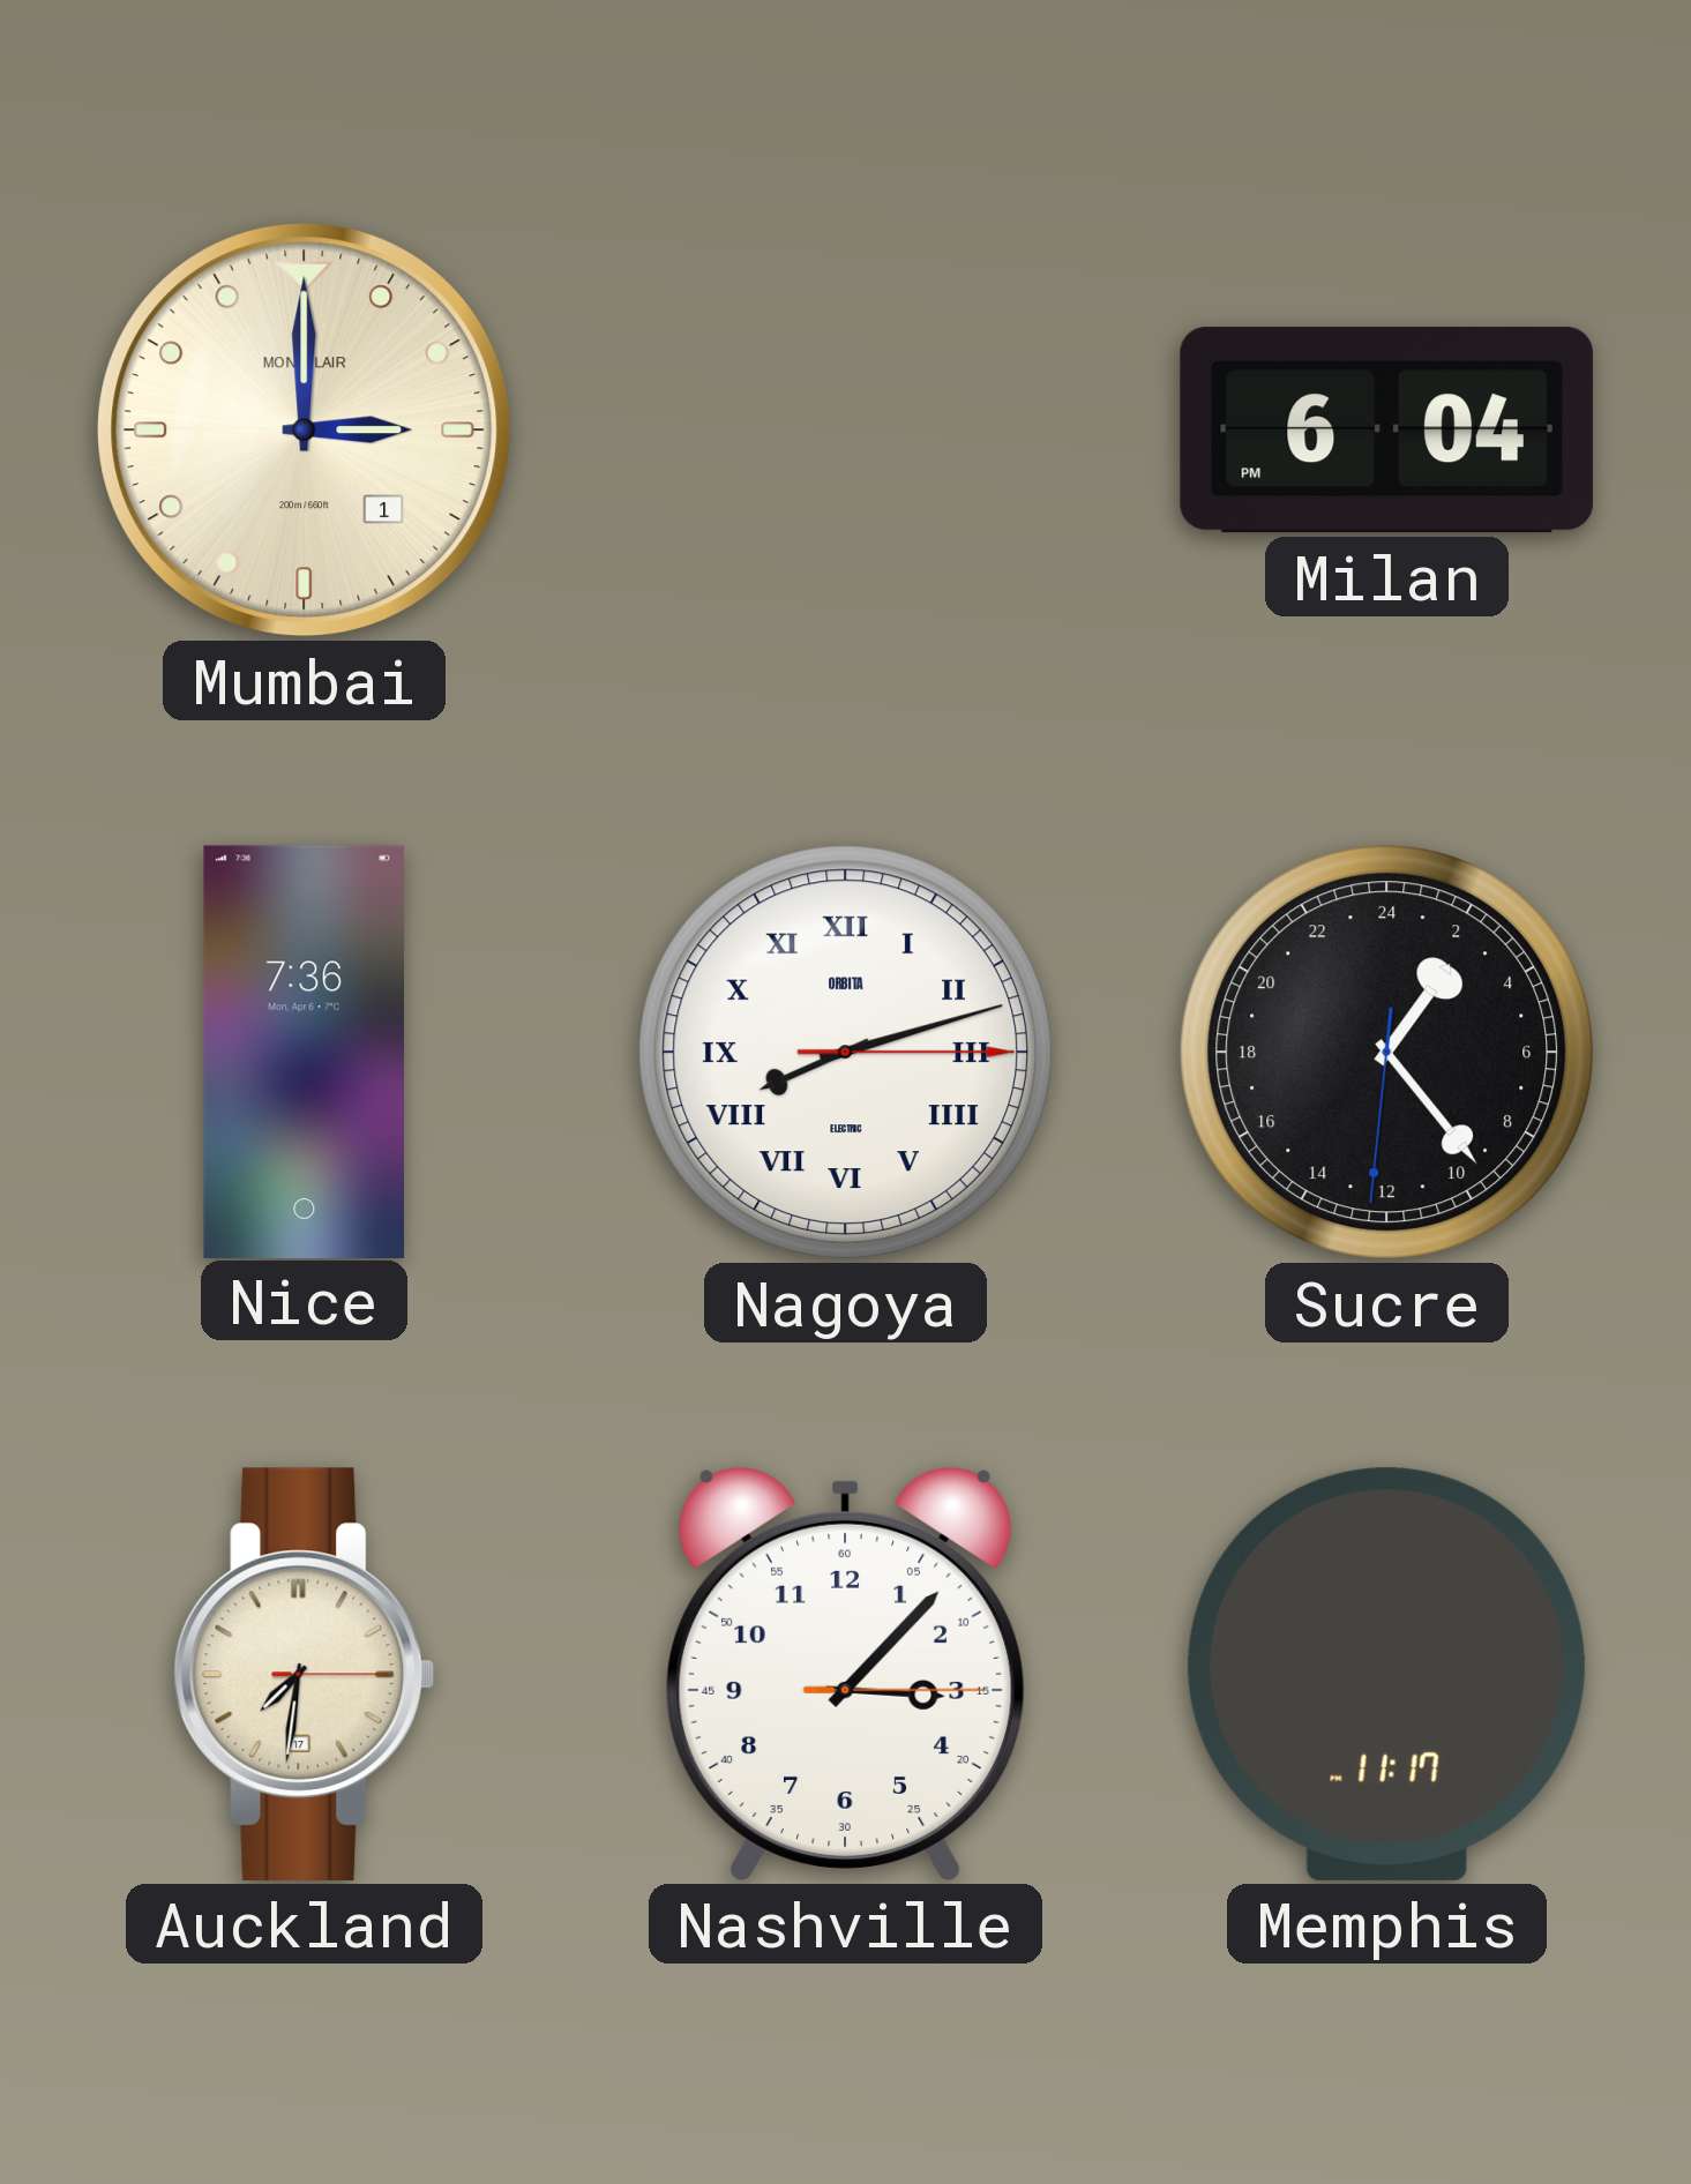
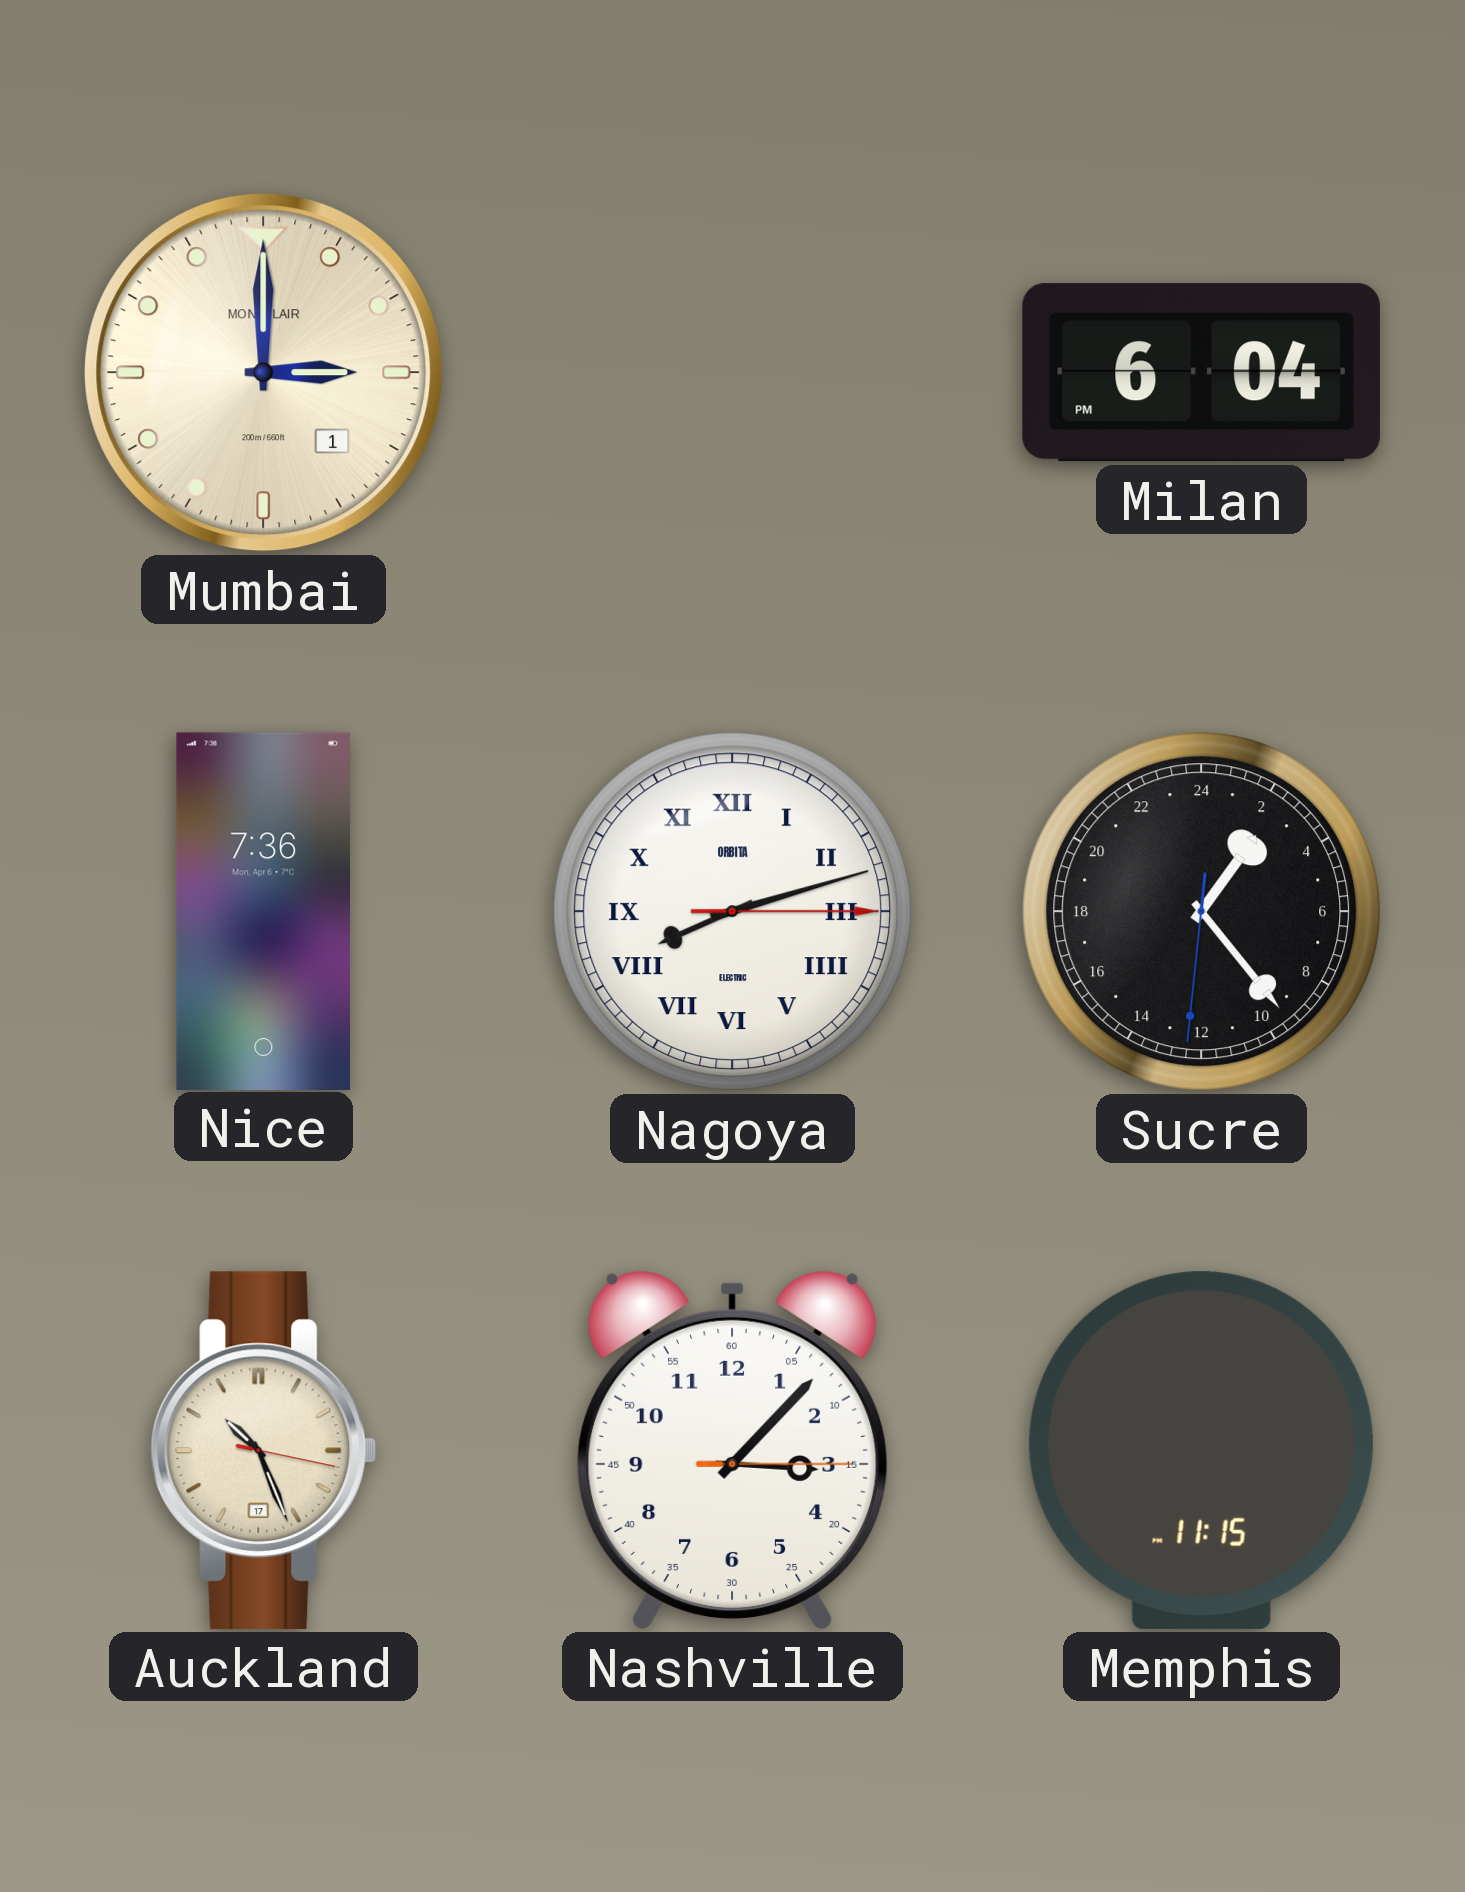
Auckland: 7:31 -> 10:26
Memphis: 11:17 -> 11:15
